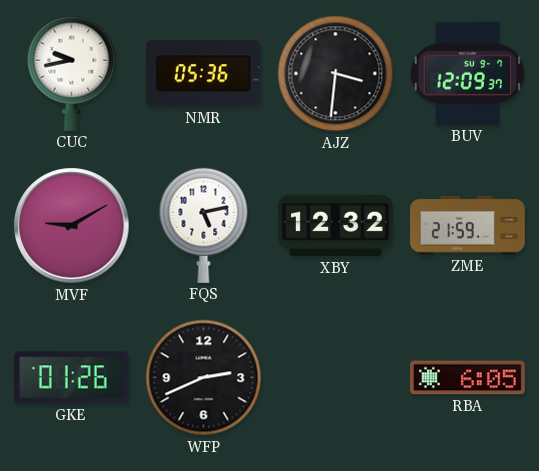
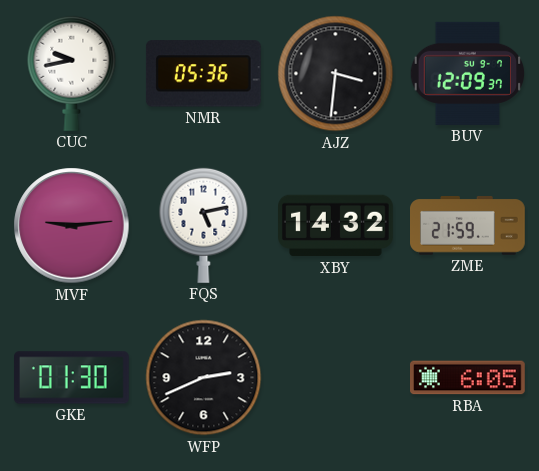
MVF: 9:10 -> 9:14
XBY: 12:32 -> 14:32
GKE: 01:26 -> 01:30
